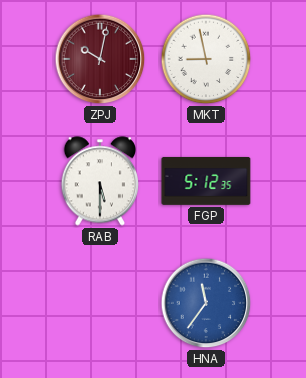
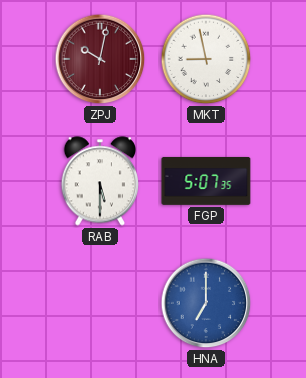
FGP: 5:12 -> 5:07
HNA: 11:36 -> 7:00
